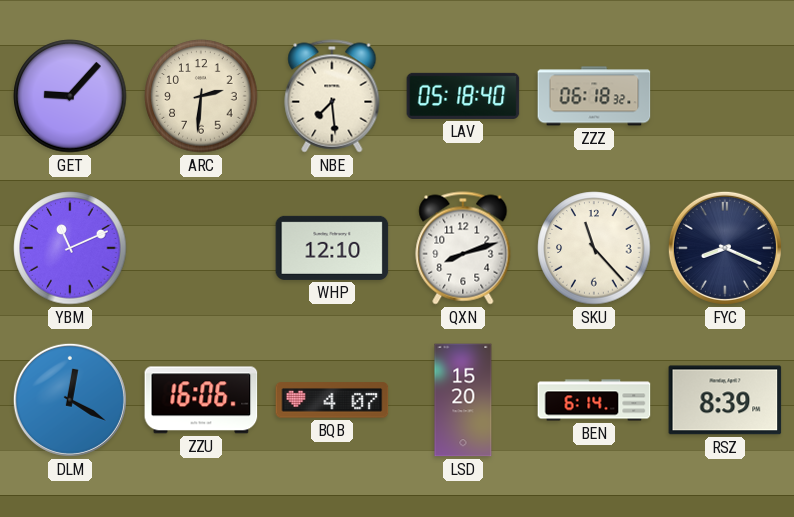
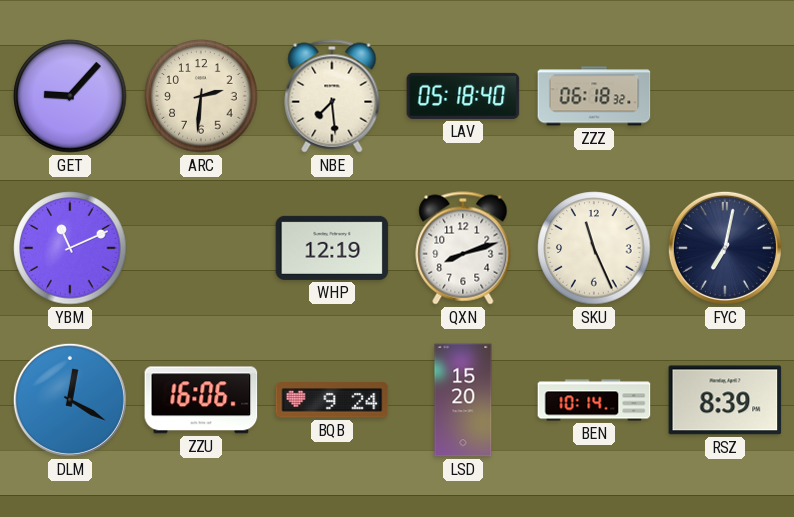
WHP: 12:10 -> 12:19
SKU: 11:23 -> 11:26
FYC: 8:19 -> 7:02
BQB: 4:07 -> 9:24
BEN: 6:14 -> 10:14
